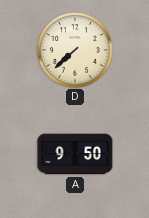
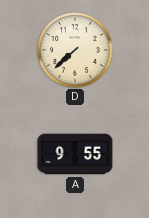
A: 9:50 -> 9:55
